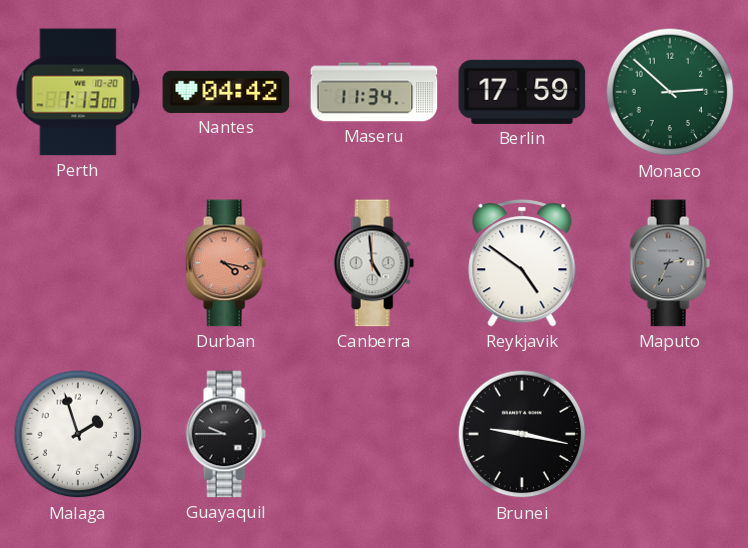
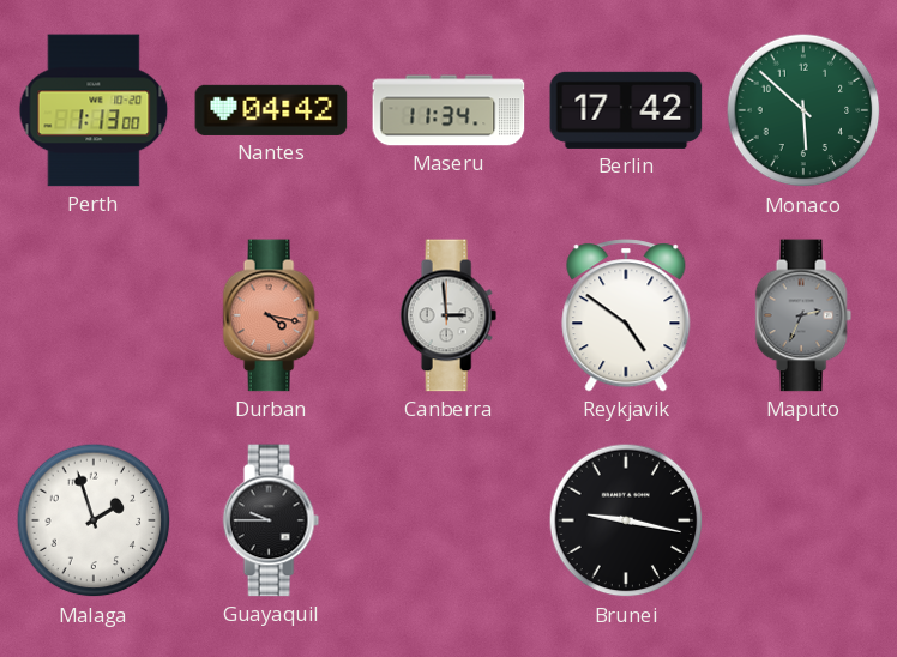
Berlin: 17:59 -> 17:42
Monaco: 2:52 -> 5:52
Canberra: 4:59 -> 2:59
